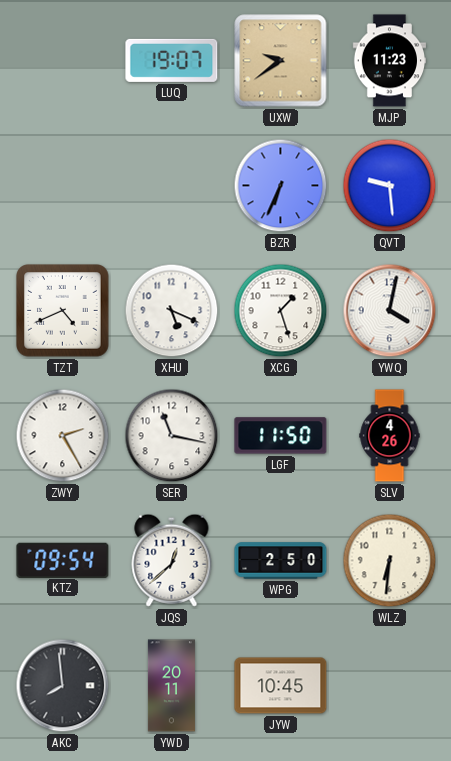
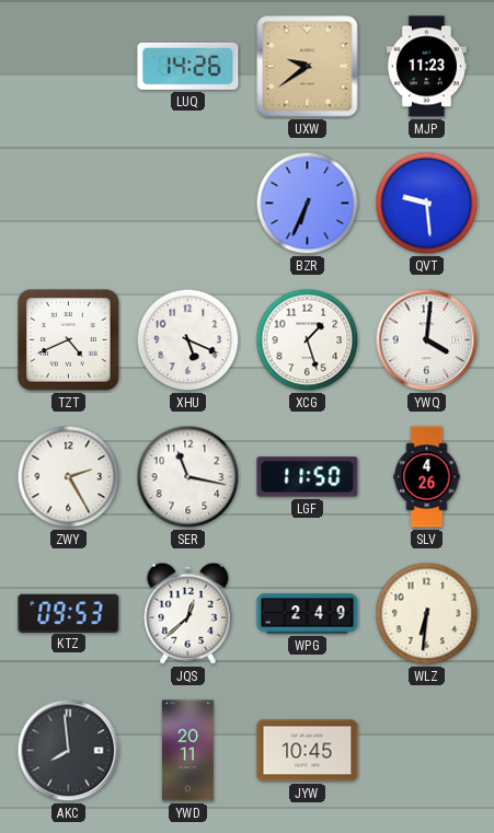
LUQ: 19:07 -> 14:26
YWQ: 4:02 -> 4:01
KTZ: 09:54 -> 09:53
WPG: 2:50 -> 2:49
